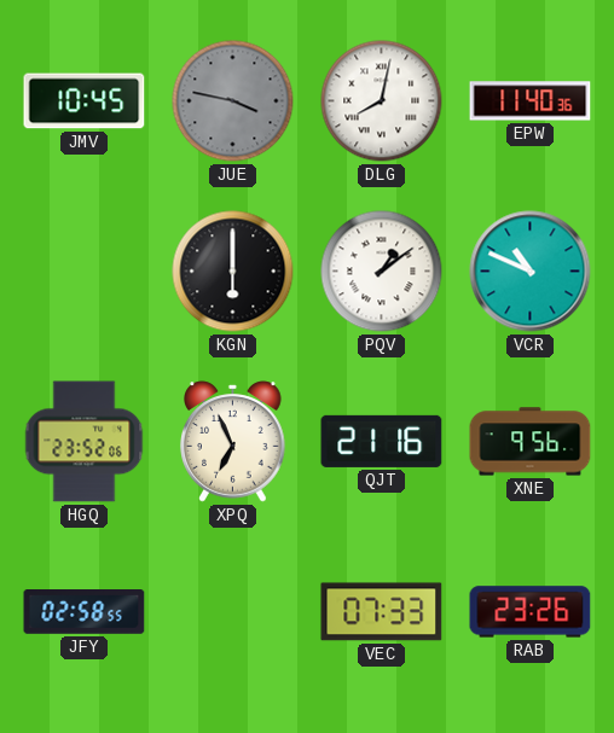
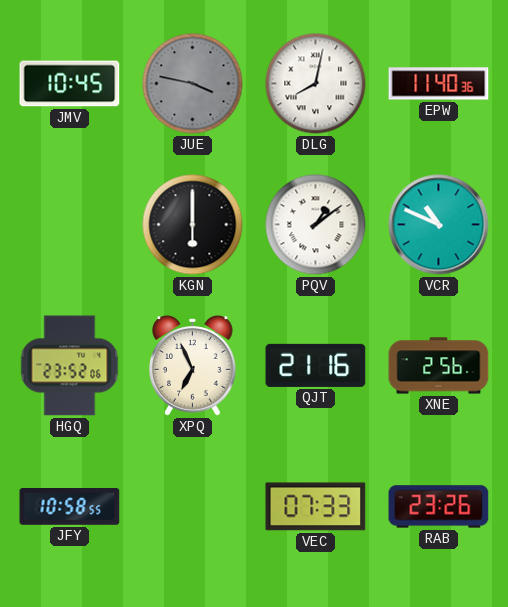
XNE: 9:56 -> 2:56
JFY: 02:58 -> 10:58
